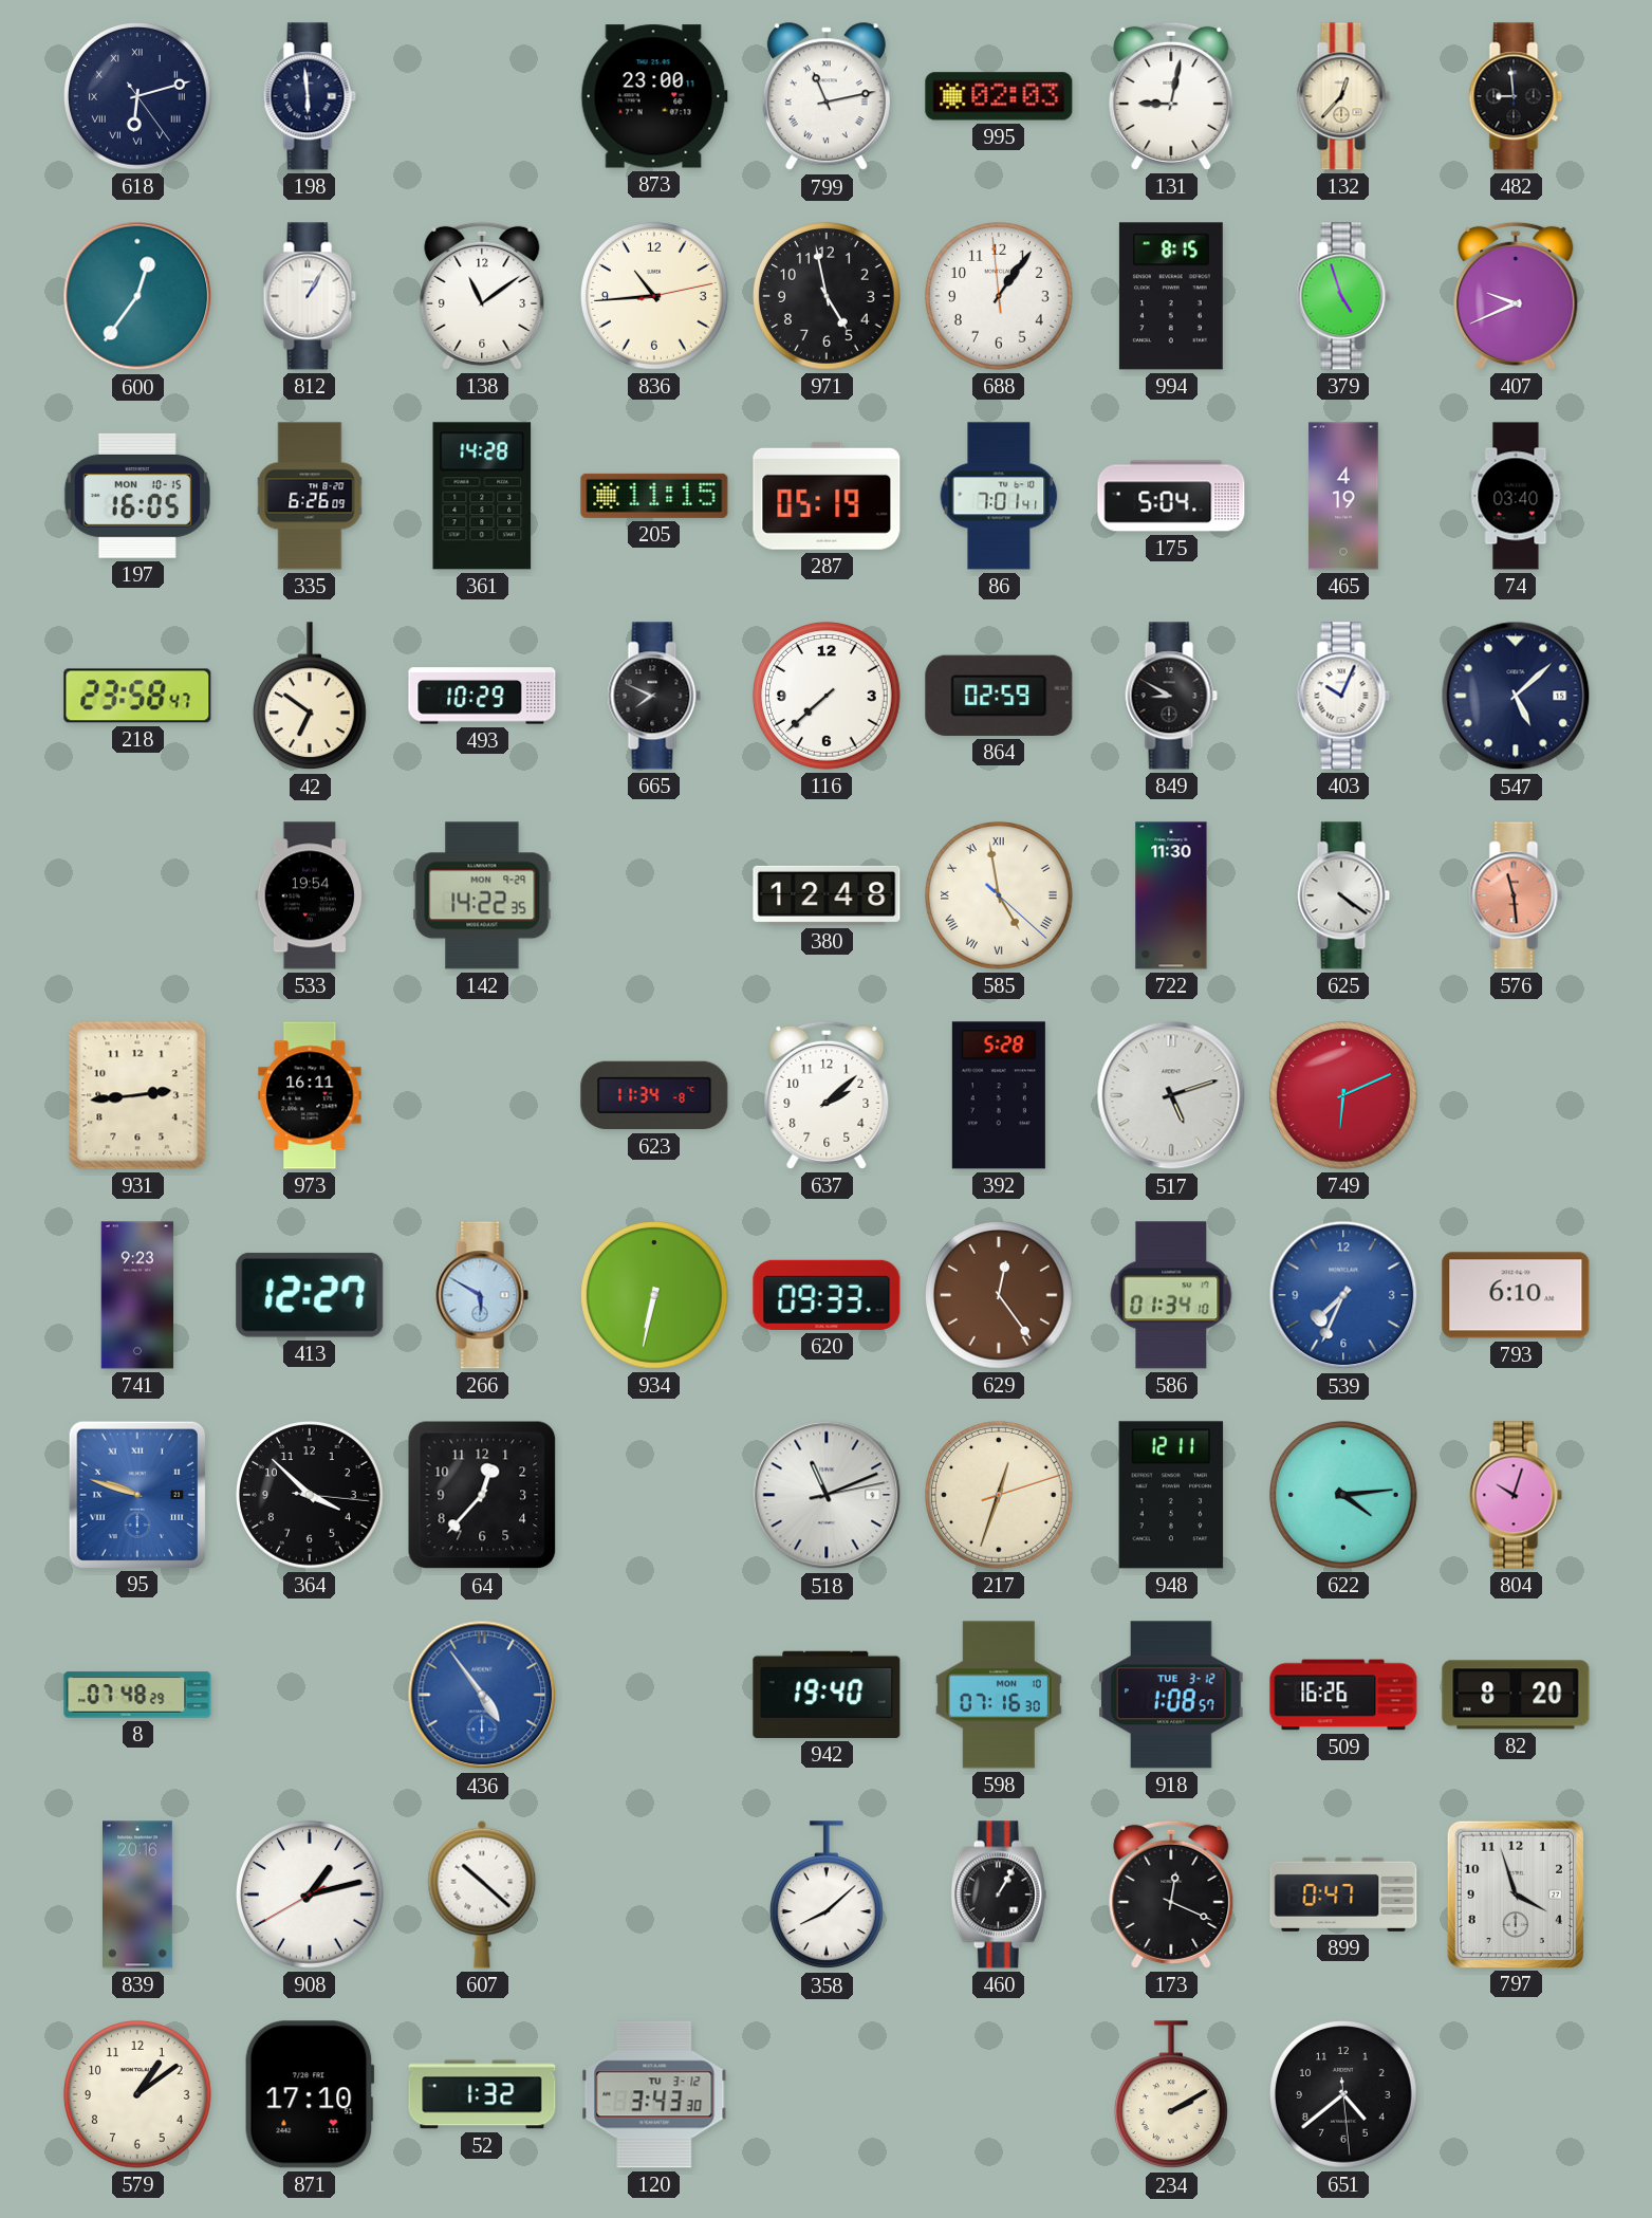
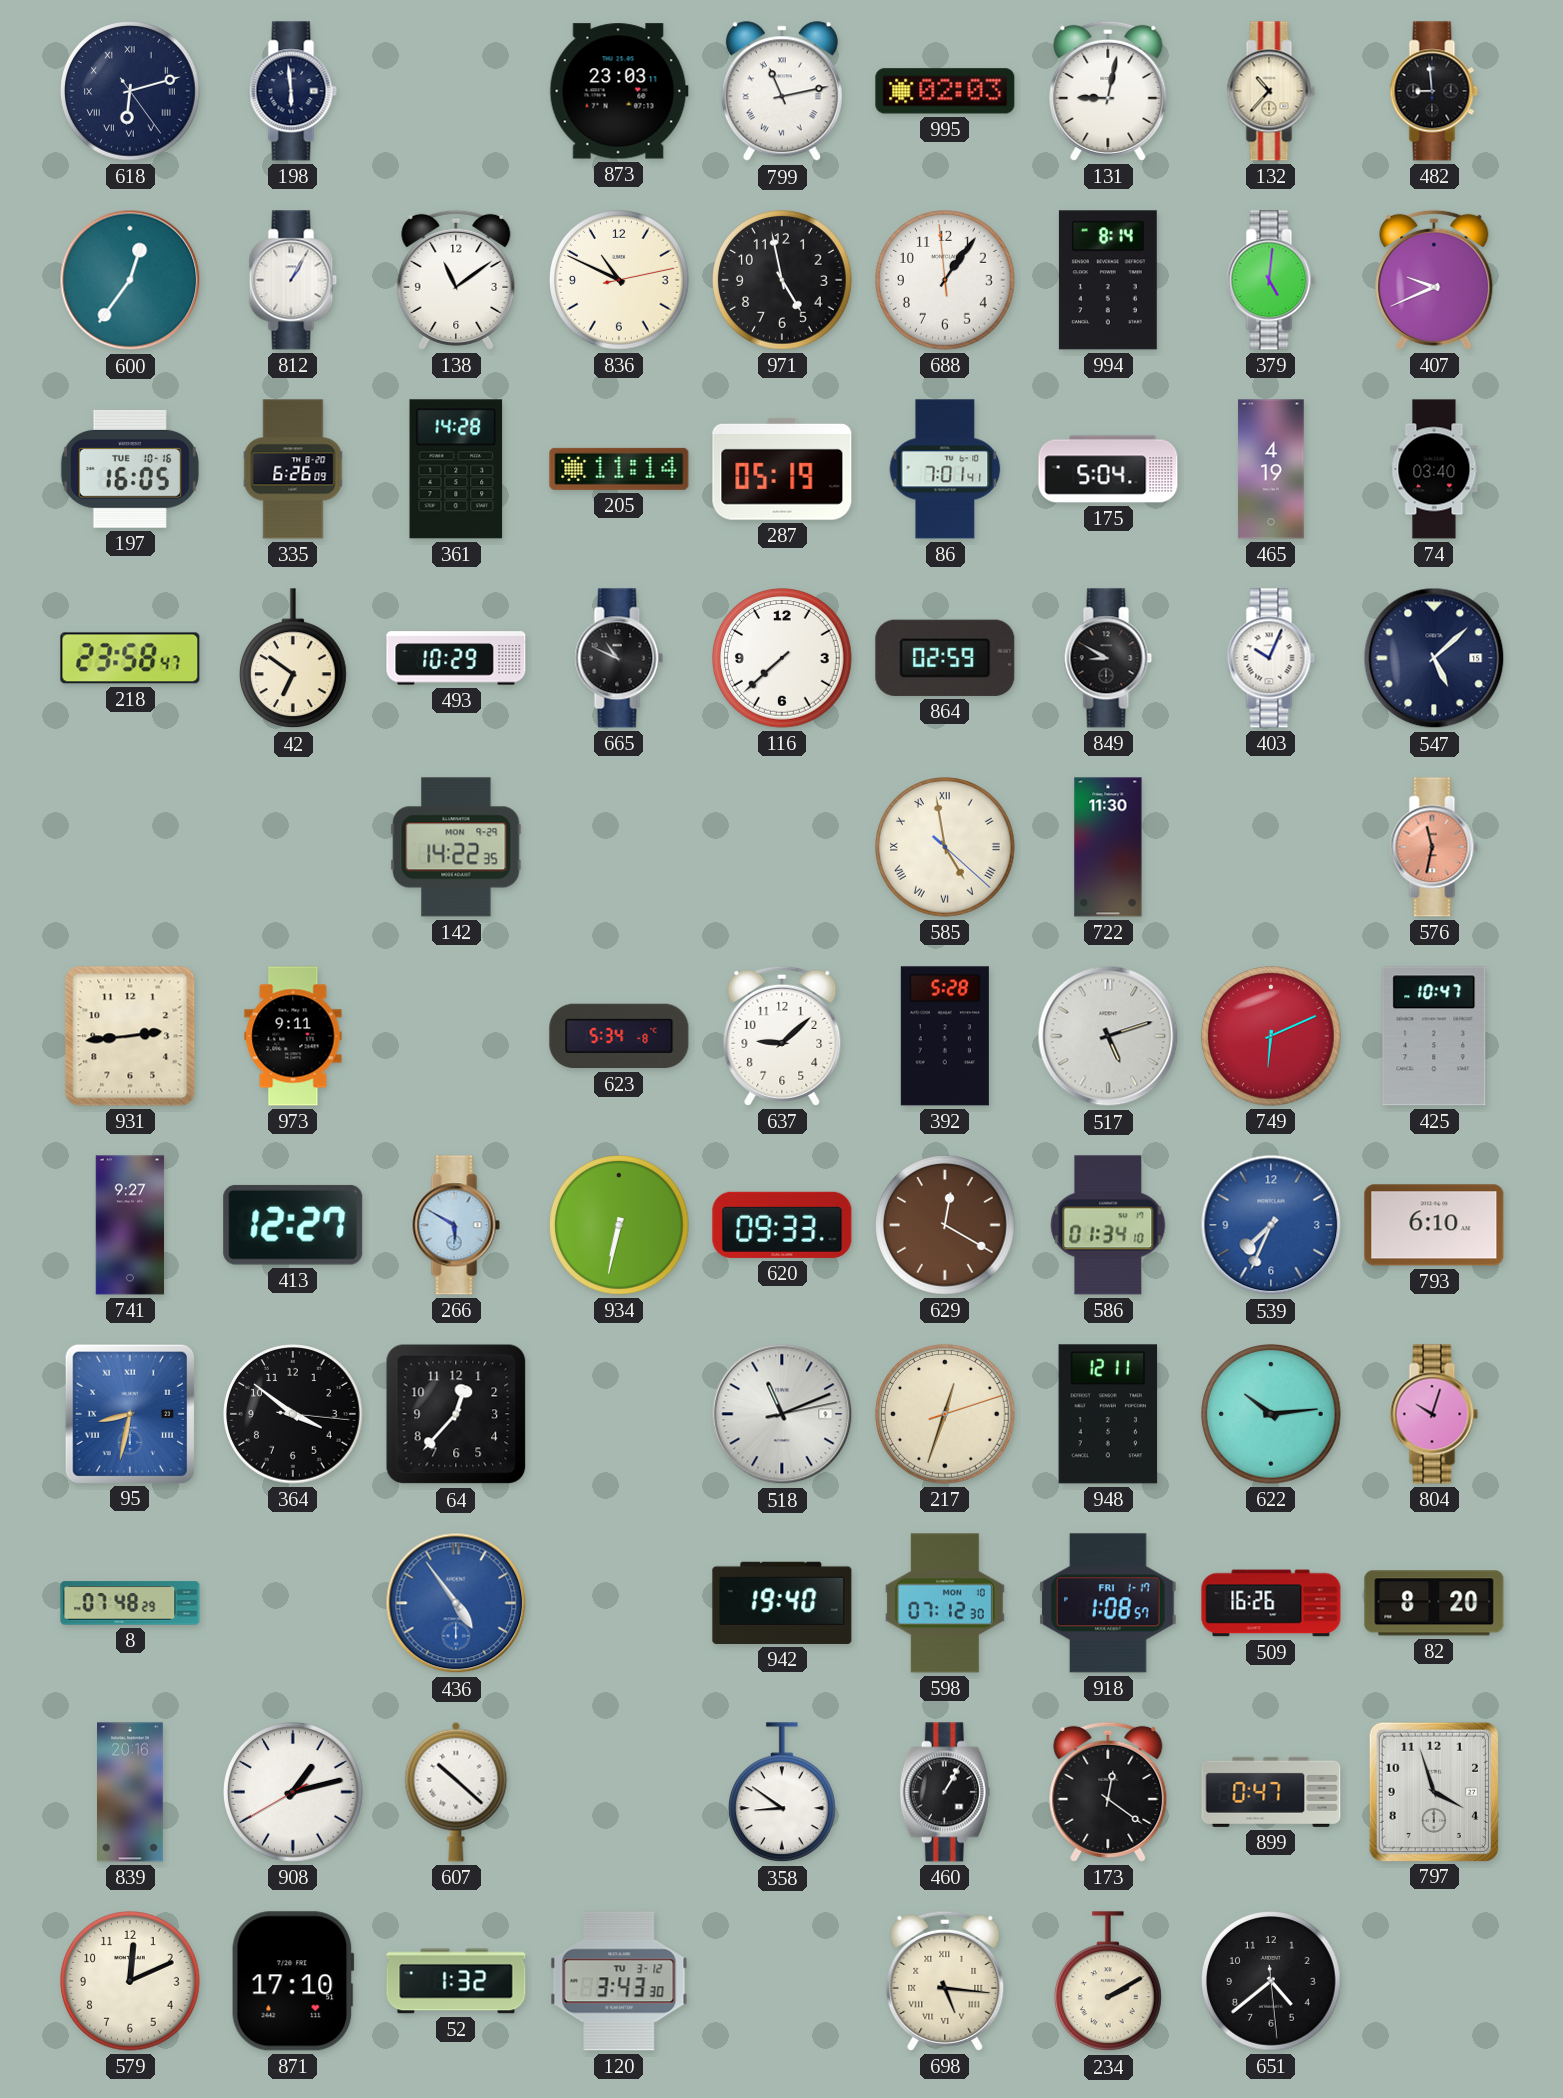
873: 23:00 -> 23:03
132: 12:37 -> 10:37
836: 10:44 -> 10:49
994: 8:15 -> 8:14
379: 4:57 -> 5:01
197 date: MON 10-15 -> TUE 10-16
205: 11:15 -> 11:14
665: 7:49 -> 10:49
533: 19:54 -> none
380: 12:48 -> none
625: 4:21 -> none
576: 11:29 -> 11:32
973: 16:11 -> 9:11
623: 11:34 -> 5:34
637: 2:08 -> 9:08
425: none -> 10:47
741: 9:23 -> 9:27
629: 12:24 -> 12:20
95: 9:48 -> 8:32
364: 3:52 -> 3:51
622: 4:14 -> 10:14
598: 07:16 -> 07:12
918 date: TUE 3-12 -> FRI 1-17
358: 8:08 -> 8:51
173: 12:19 -> 12:21
579: 1:09 -> 12:11
698: none -> 5:16
